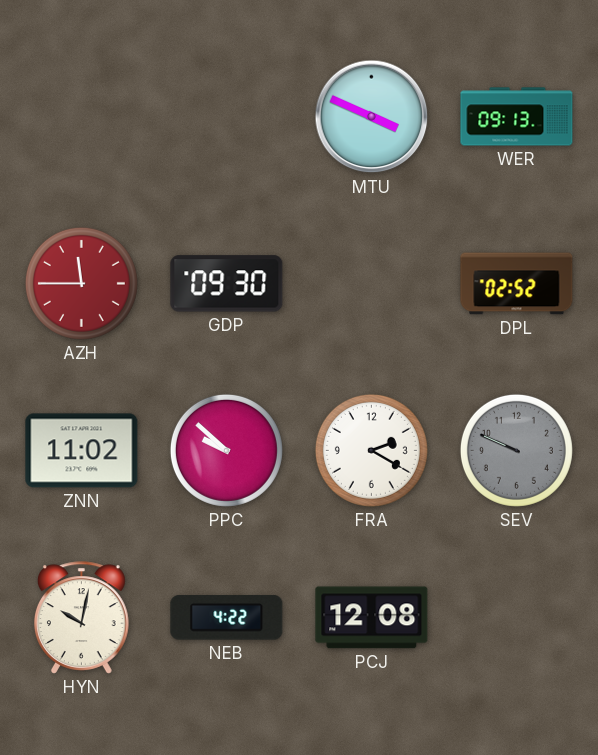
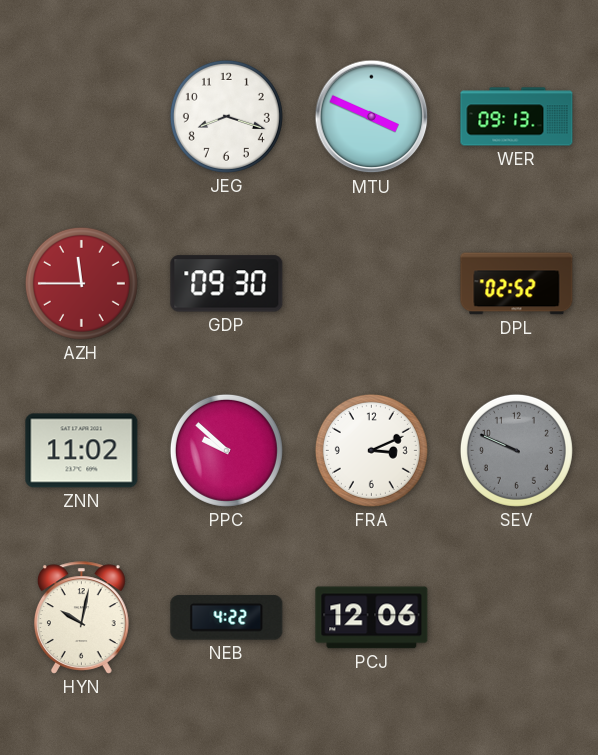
JEG: none -> 8:18
FRA: 2:20 -> 3:11
PCJ: 12:08 -> 12:06
